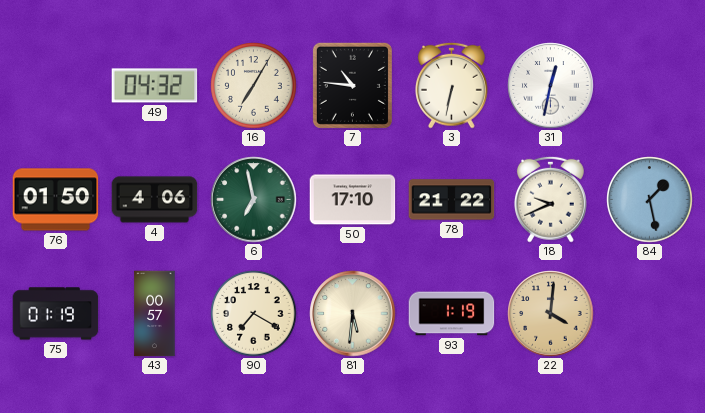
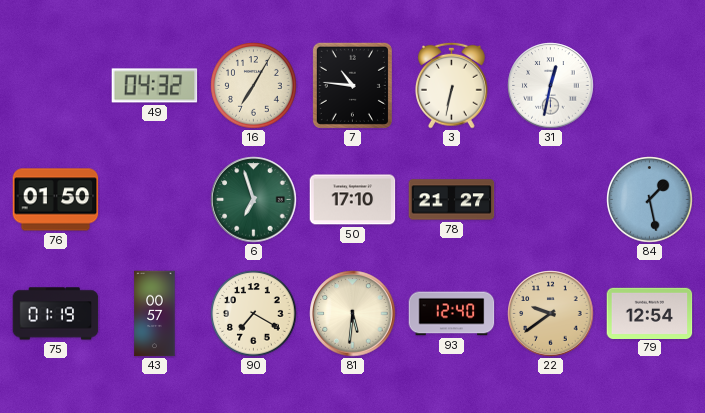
4: 4:06 -> none
6: 6:58 -> 6:57
78: 21:22 -> 21:27
18: 9:41 -> none
93: 1:19 -> 12:40
22: 4:01 -> 9:39
79: none -> 12:54
